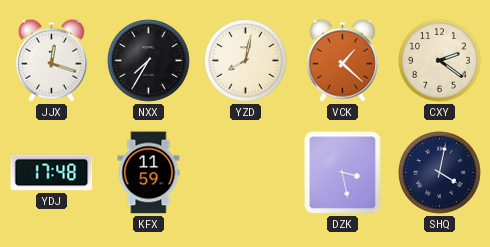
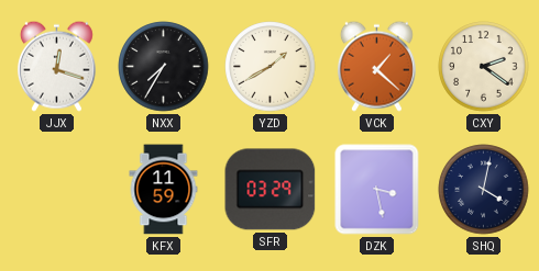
YZD: 8:02 -> 1:40
YDJ: 17:48 -> none
SFR: none -> 03:29
